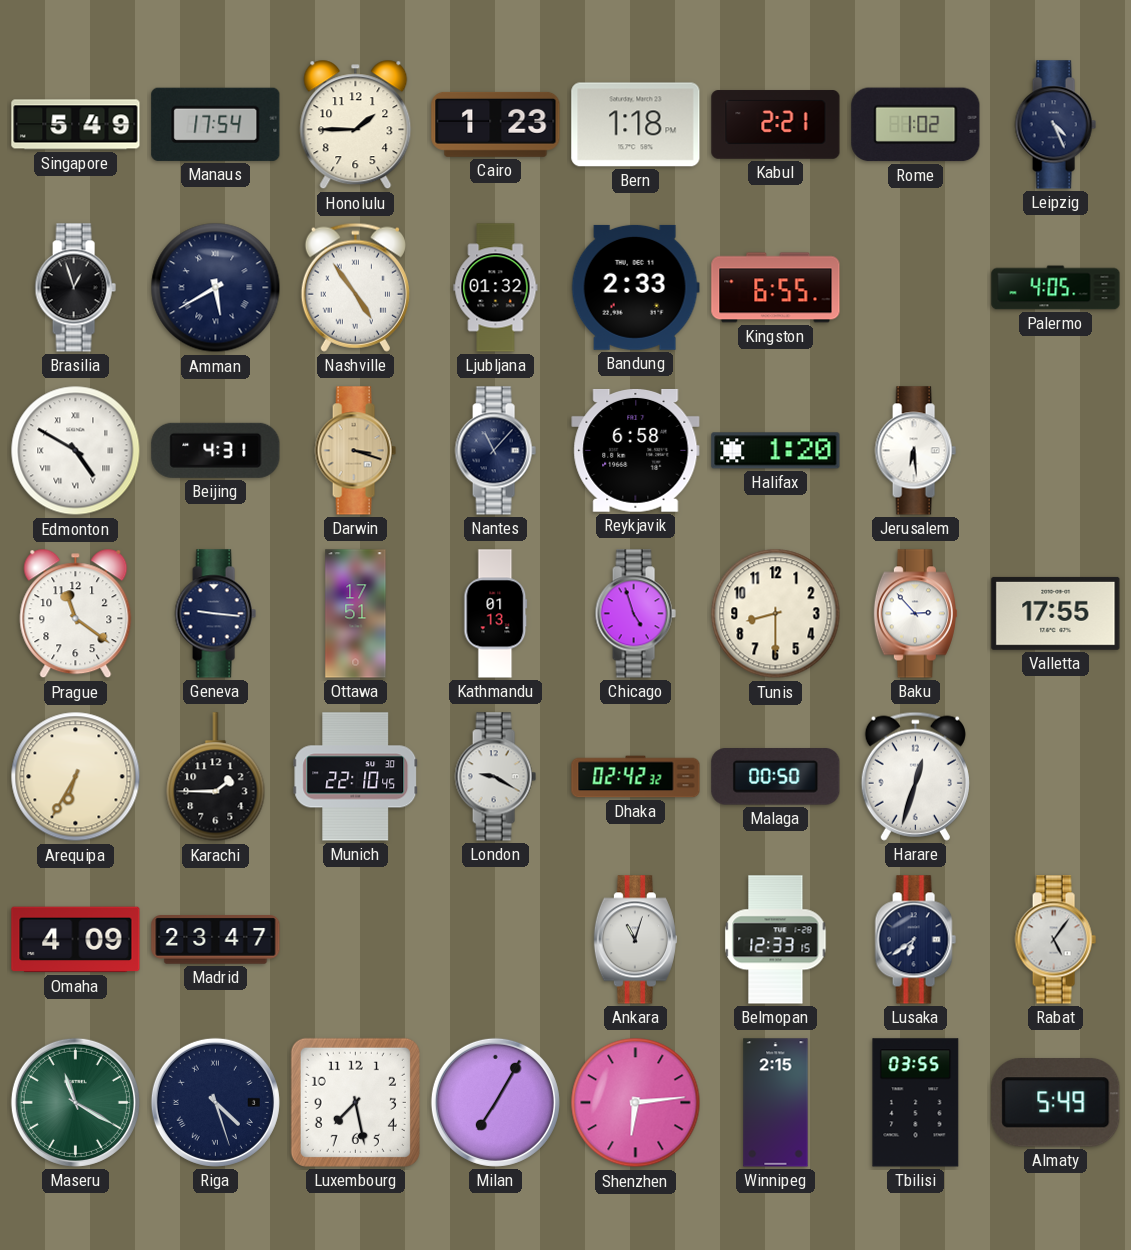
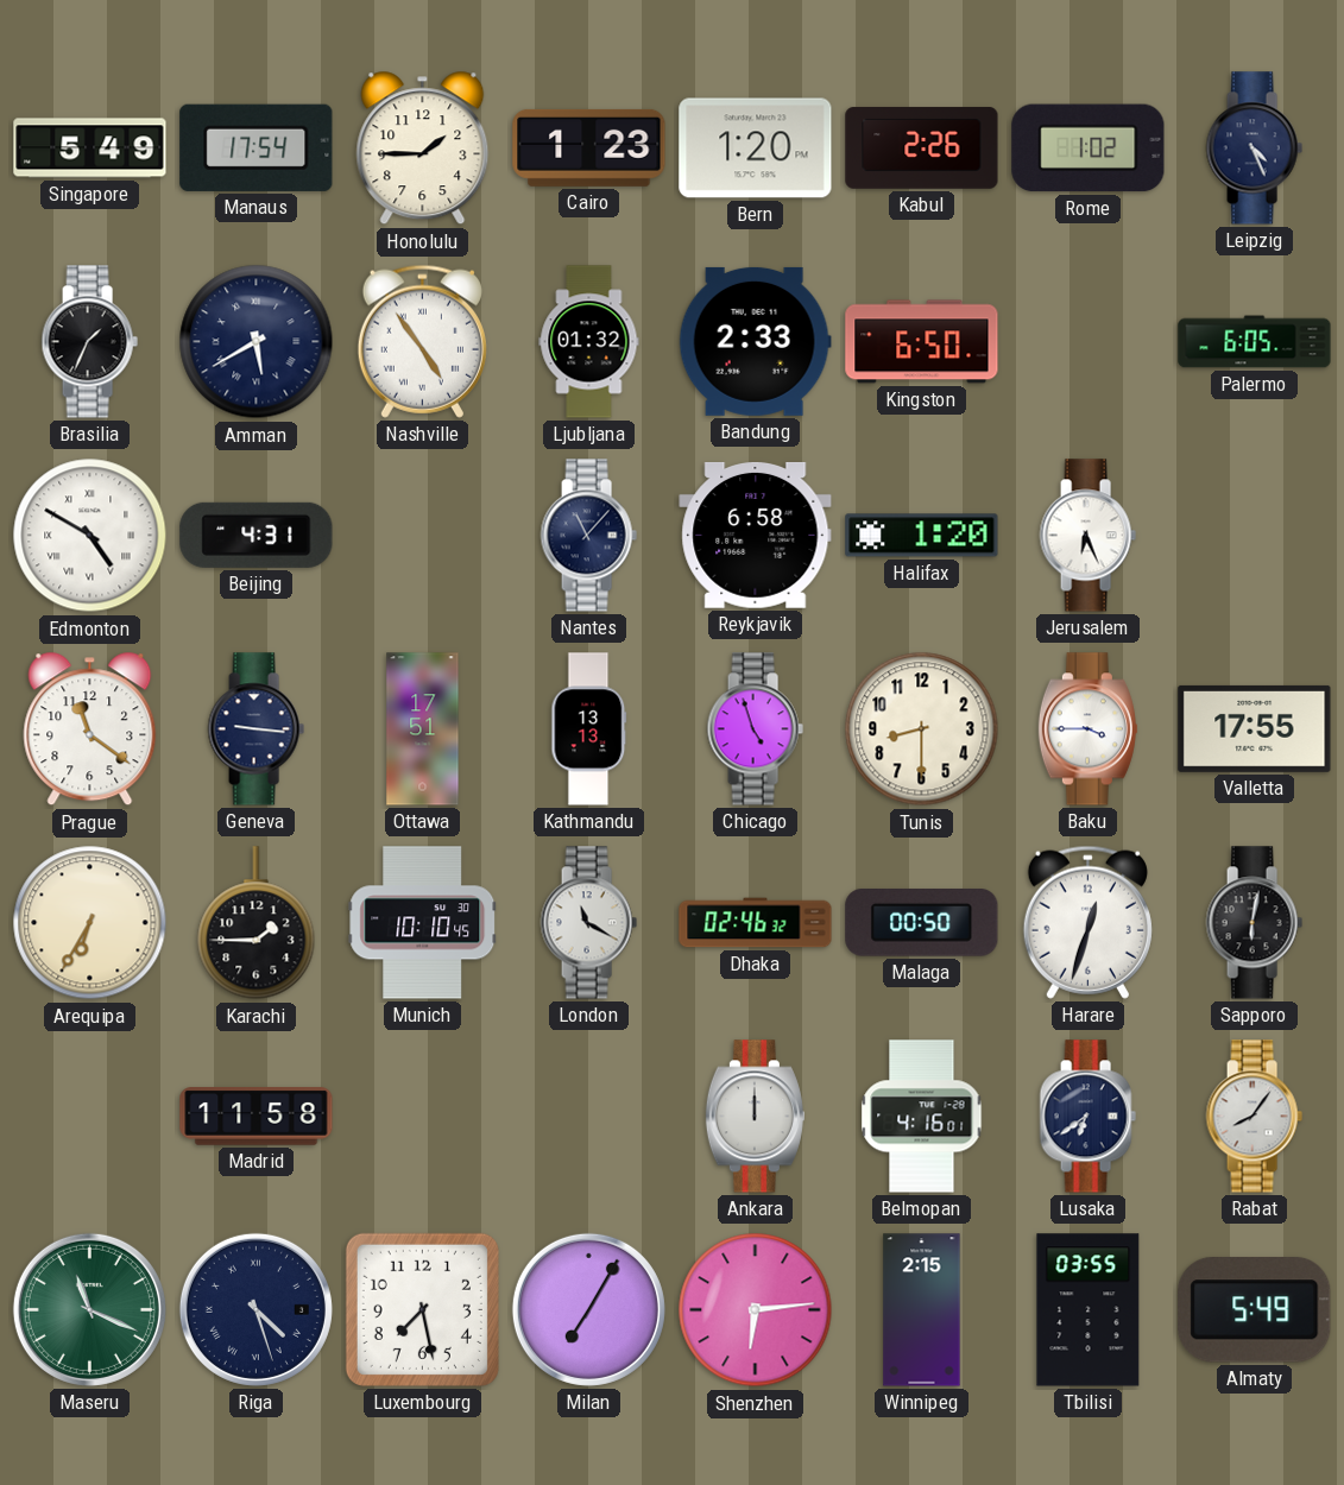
Bern: 1:18 -> 1:20
Kabul: 2:21 -> 2:26
Brasilia: 12:57 -> 1:34
Kingston: 6:55 -> 6:50
Palermo: 4:05 -> 6:05
Darwin: 3:18 -> none
Jerusalem: 6:29 -> 6:26
Kathmandu: 01:13 -> 13:13
Baku: 2:53 -> 3:45
Munich: 22:10 -> 10:10
London: 9:20 -> 11:20
Dhaka: 02:42 -> 02:46
Sapporo: none -> 6:02
Omaha: 4:09 -> none
Madrid: 23:47 -> 11:58
Ankara: 11:03 -> 12:00
Belmopan: 12:33 -> 4:16
Rabat: 5:06 -> 8:06
Maseru: 11:20 -> 11:19
